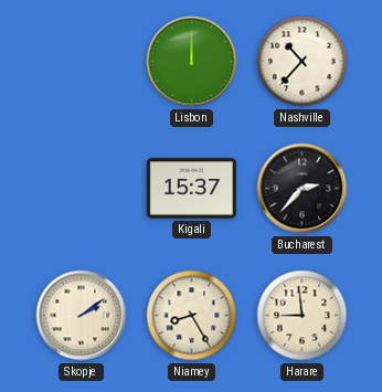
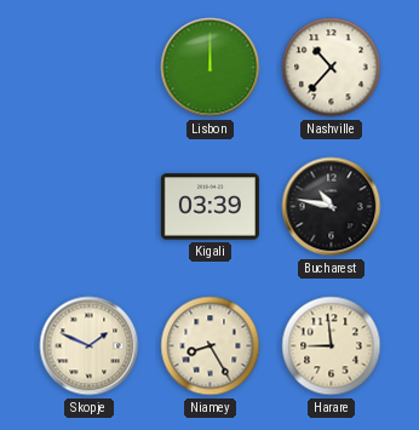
Kigali: 15:37 -> 03:39
Bucharest: 2:37 -> 10:47
Skopje: 2:09 -> 1:49
